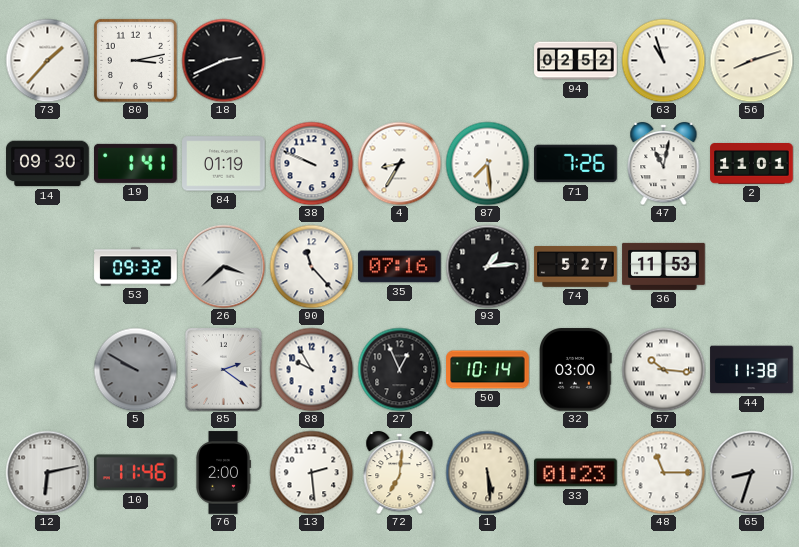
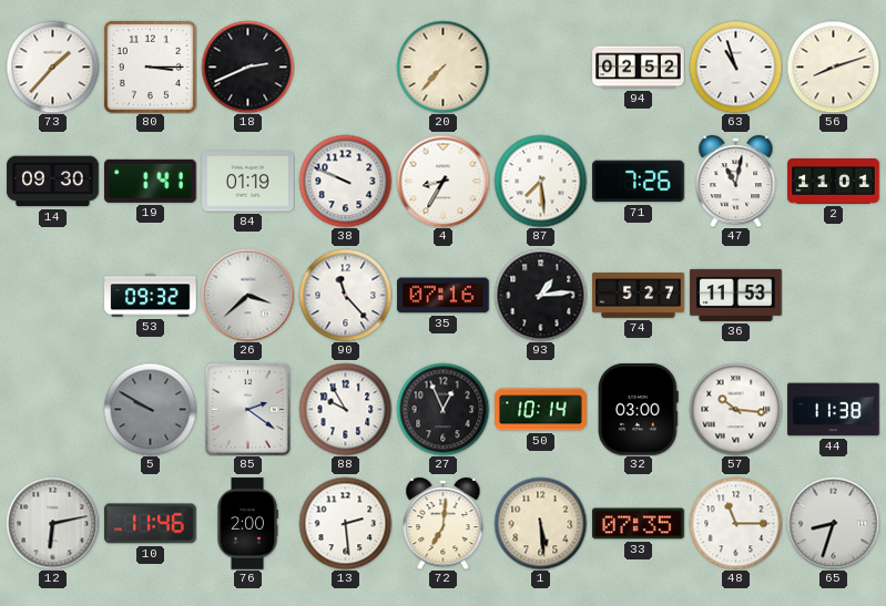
80: 3:13 -> 3:15
20: none -> 7:37
33: 01:23 -> 07:35
